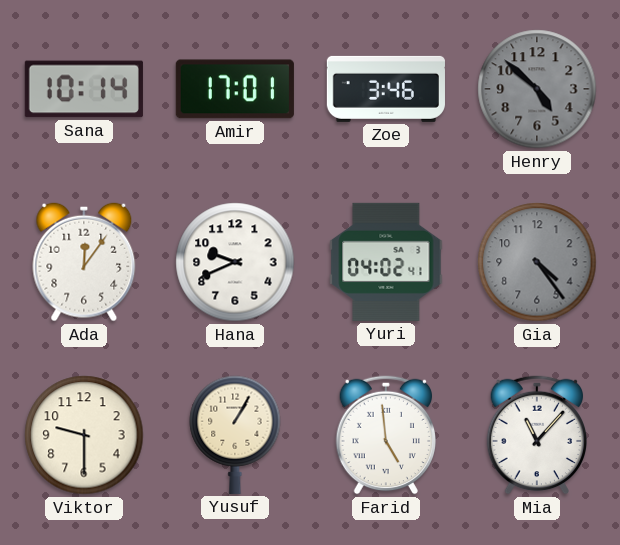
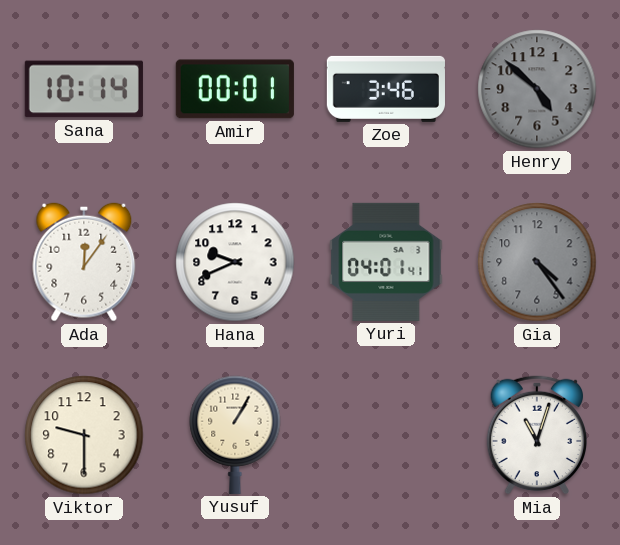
Amir: 17:01 -> 00:01
Yuri: 04:02 -> 04:01
Farid: 4:59 -> none
Mia: 11:07 -> 11:03
